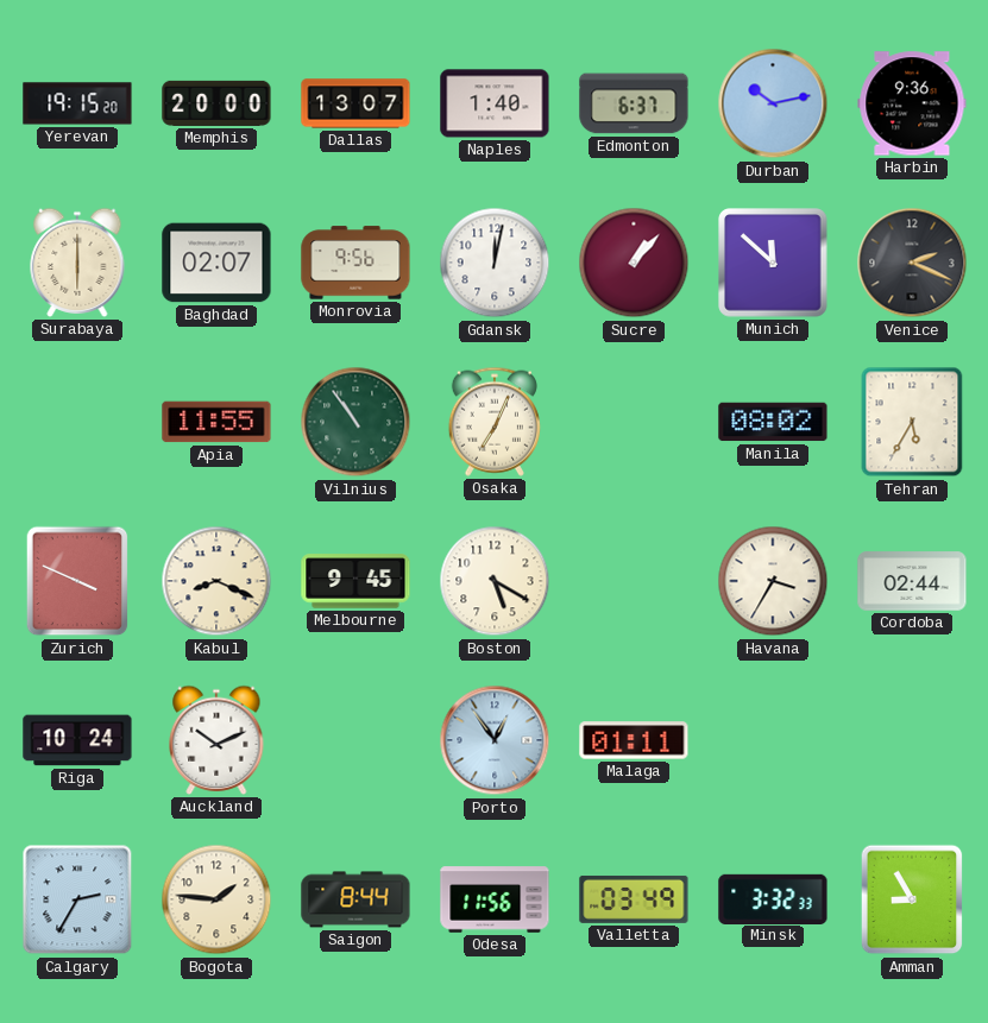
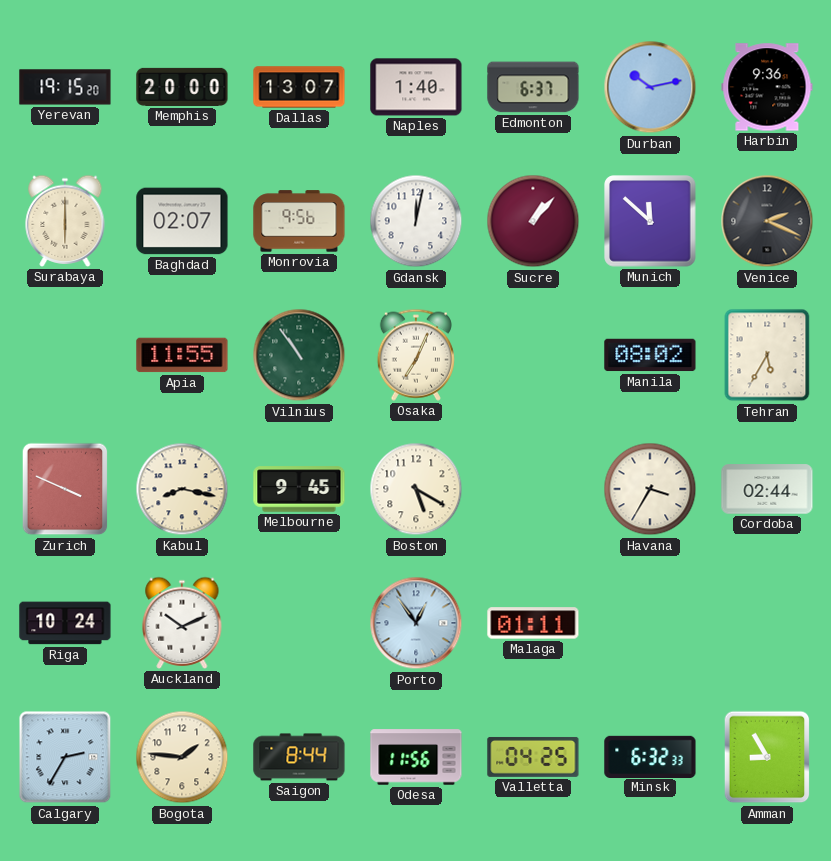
Kabul: 8:19 -> 8:17
Valletta: 03:49 -> 04:25
Minsk: 3:32 -> 6:32
